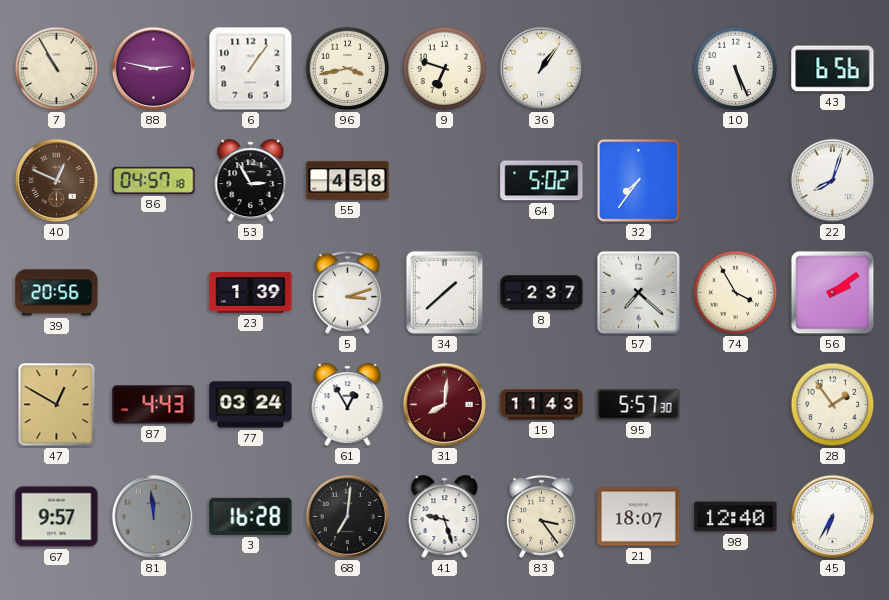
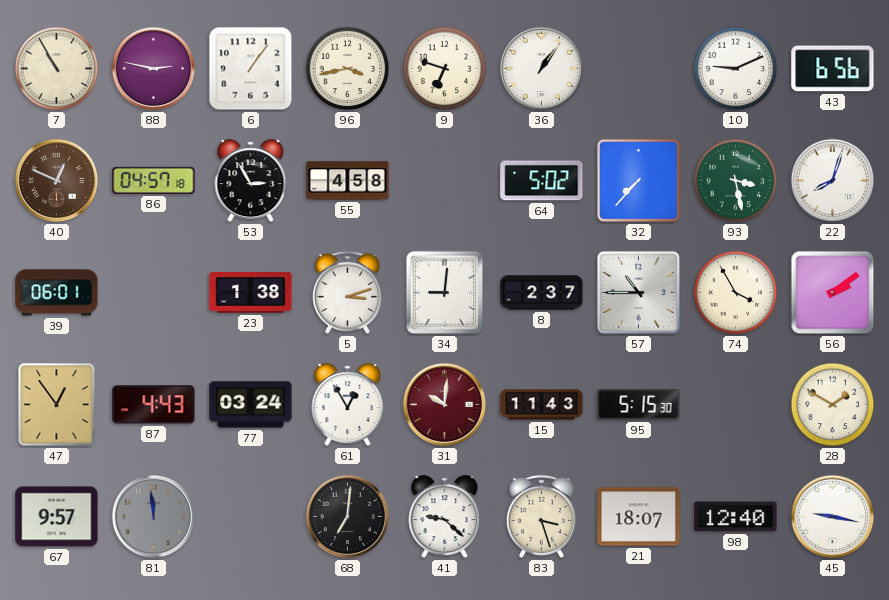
10: 5:26 -> 9:11
32: 7:36 -> 7:37
93: none -> 3:28
39: 20:56 -> 06:01
23: 1:39 -> 1:38
34: 1:38 -> 9:01
57: 7:22 -> 10:45
47: 12:50 -> 12:54
31: 8:01 -> 10:01
95: 5:57 -> 5:15
28: 1:54 -> 1:50
3: 16:28 -> none
41: 9:27 -> 9:22
83: 3:24 -> 3:27
45: 6:35 -> 9:17
